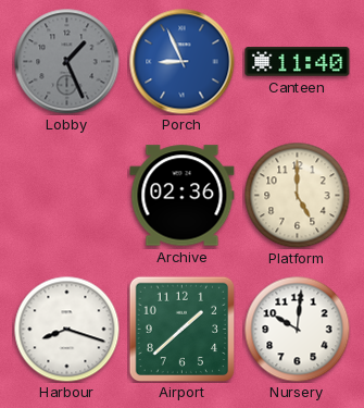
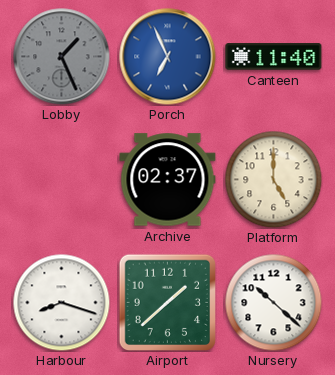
Porch: 8:56 -> 6:56
Archive: 02:36 -> 02:37
Nursery: 10:01 -> 10:22
